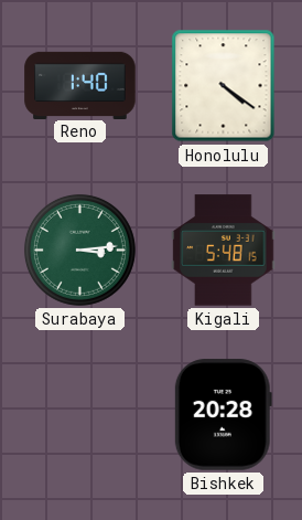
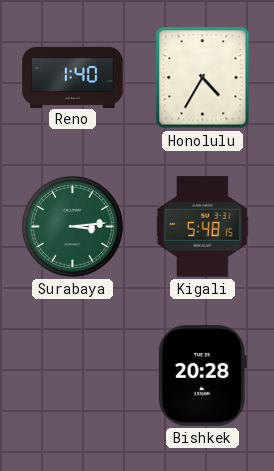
Honolulu: 4:21 -> 4:35
